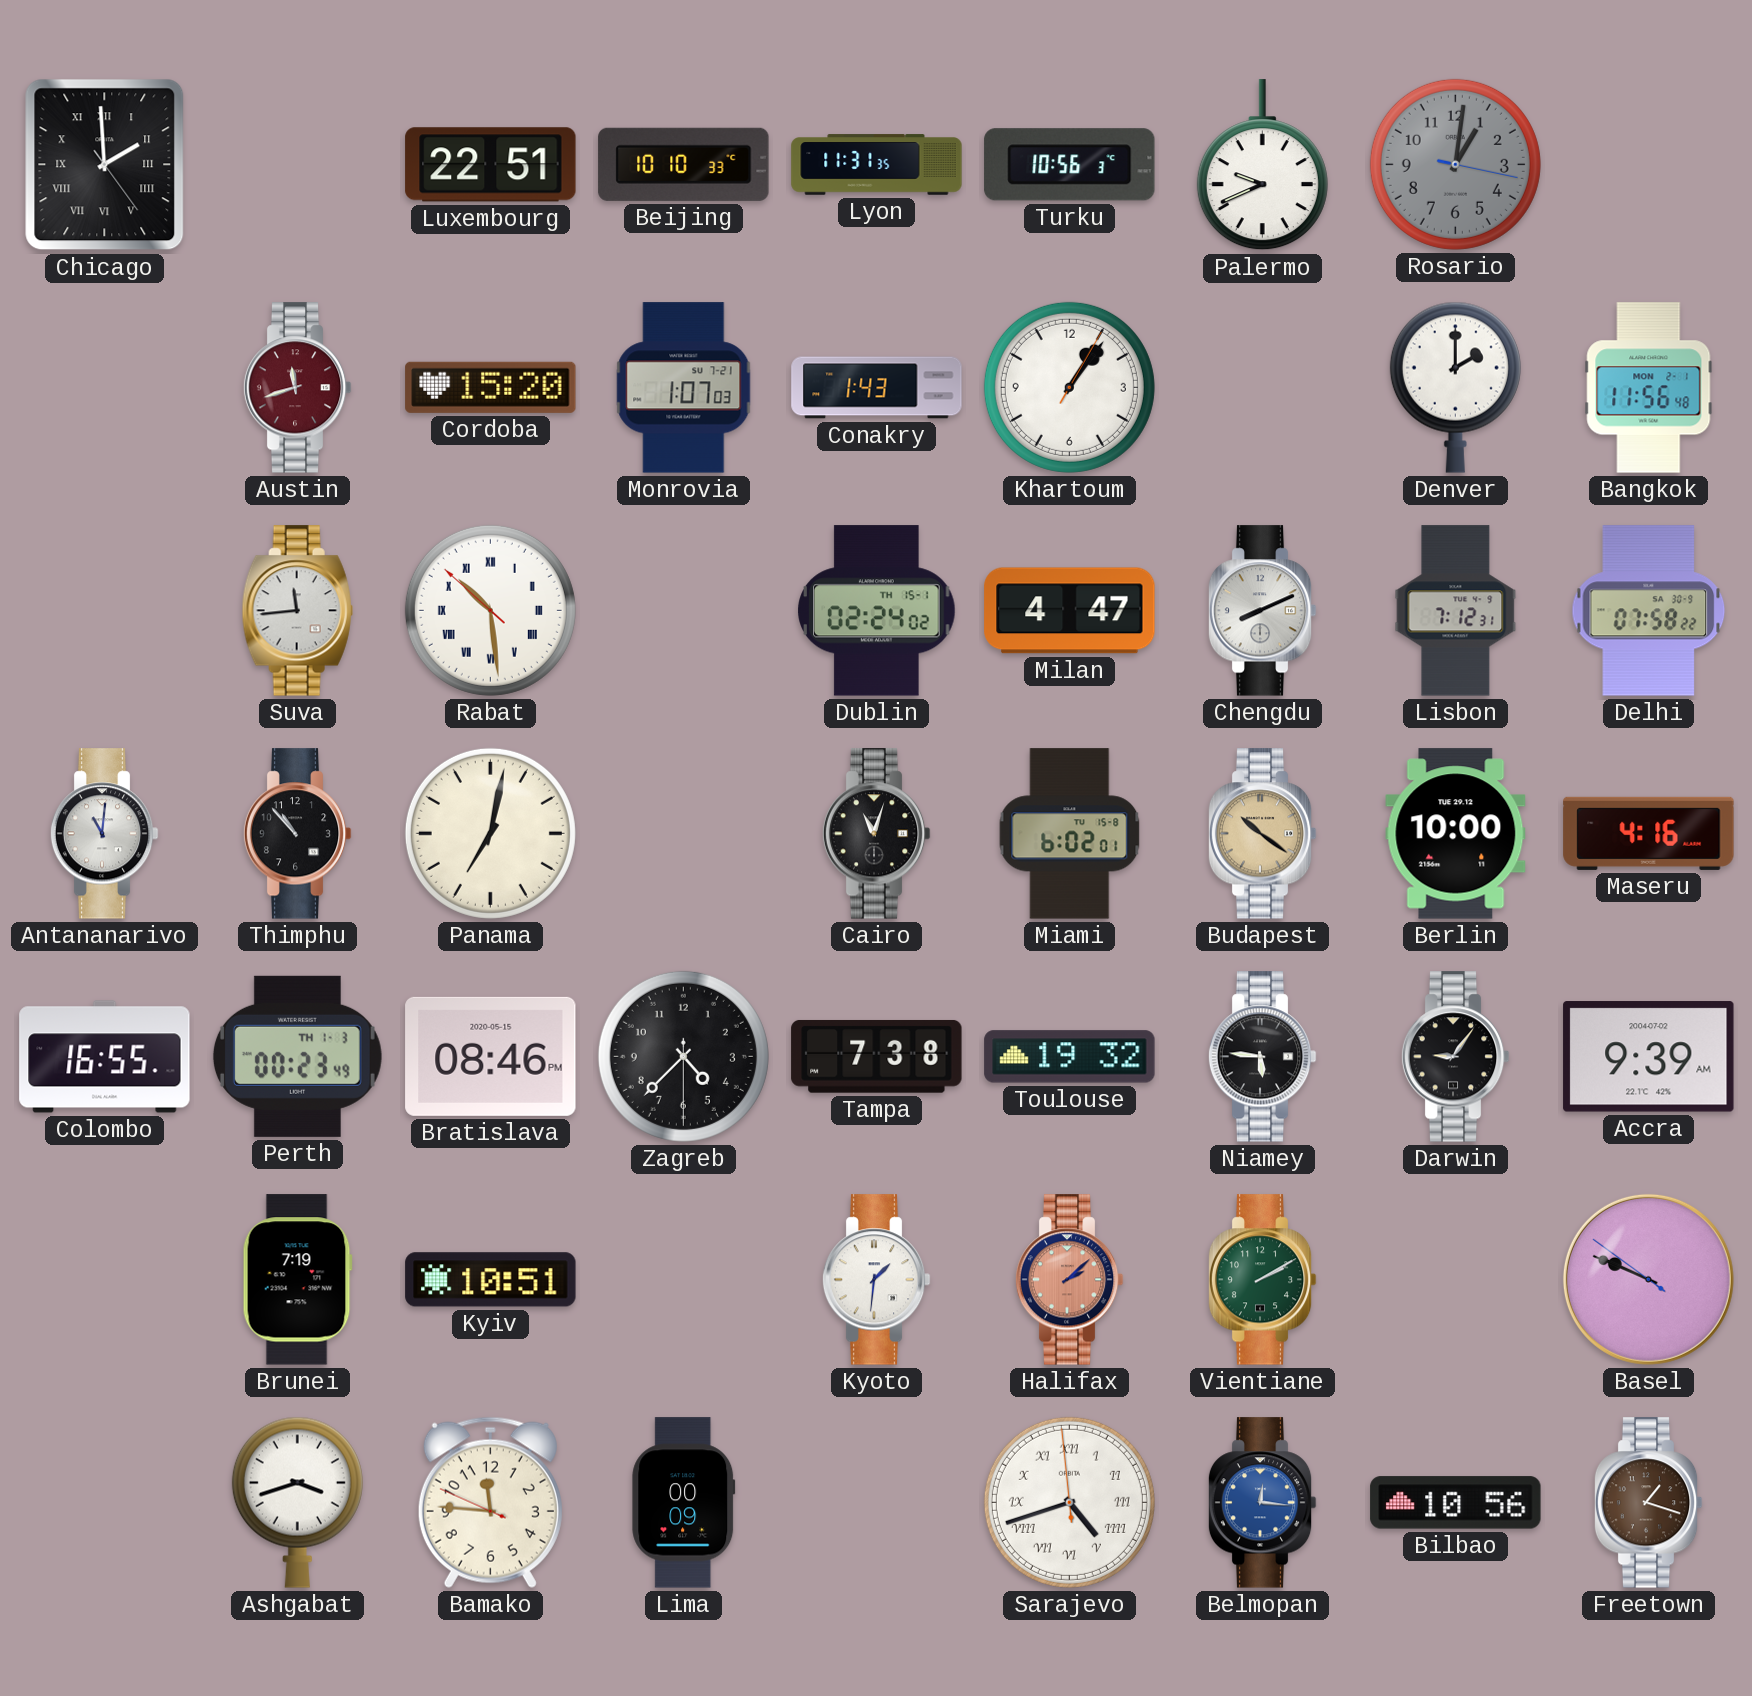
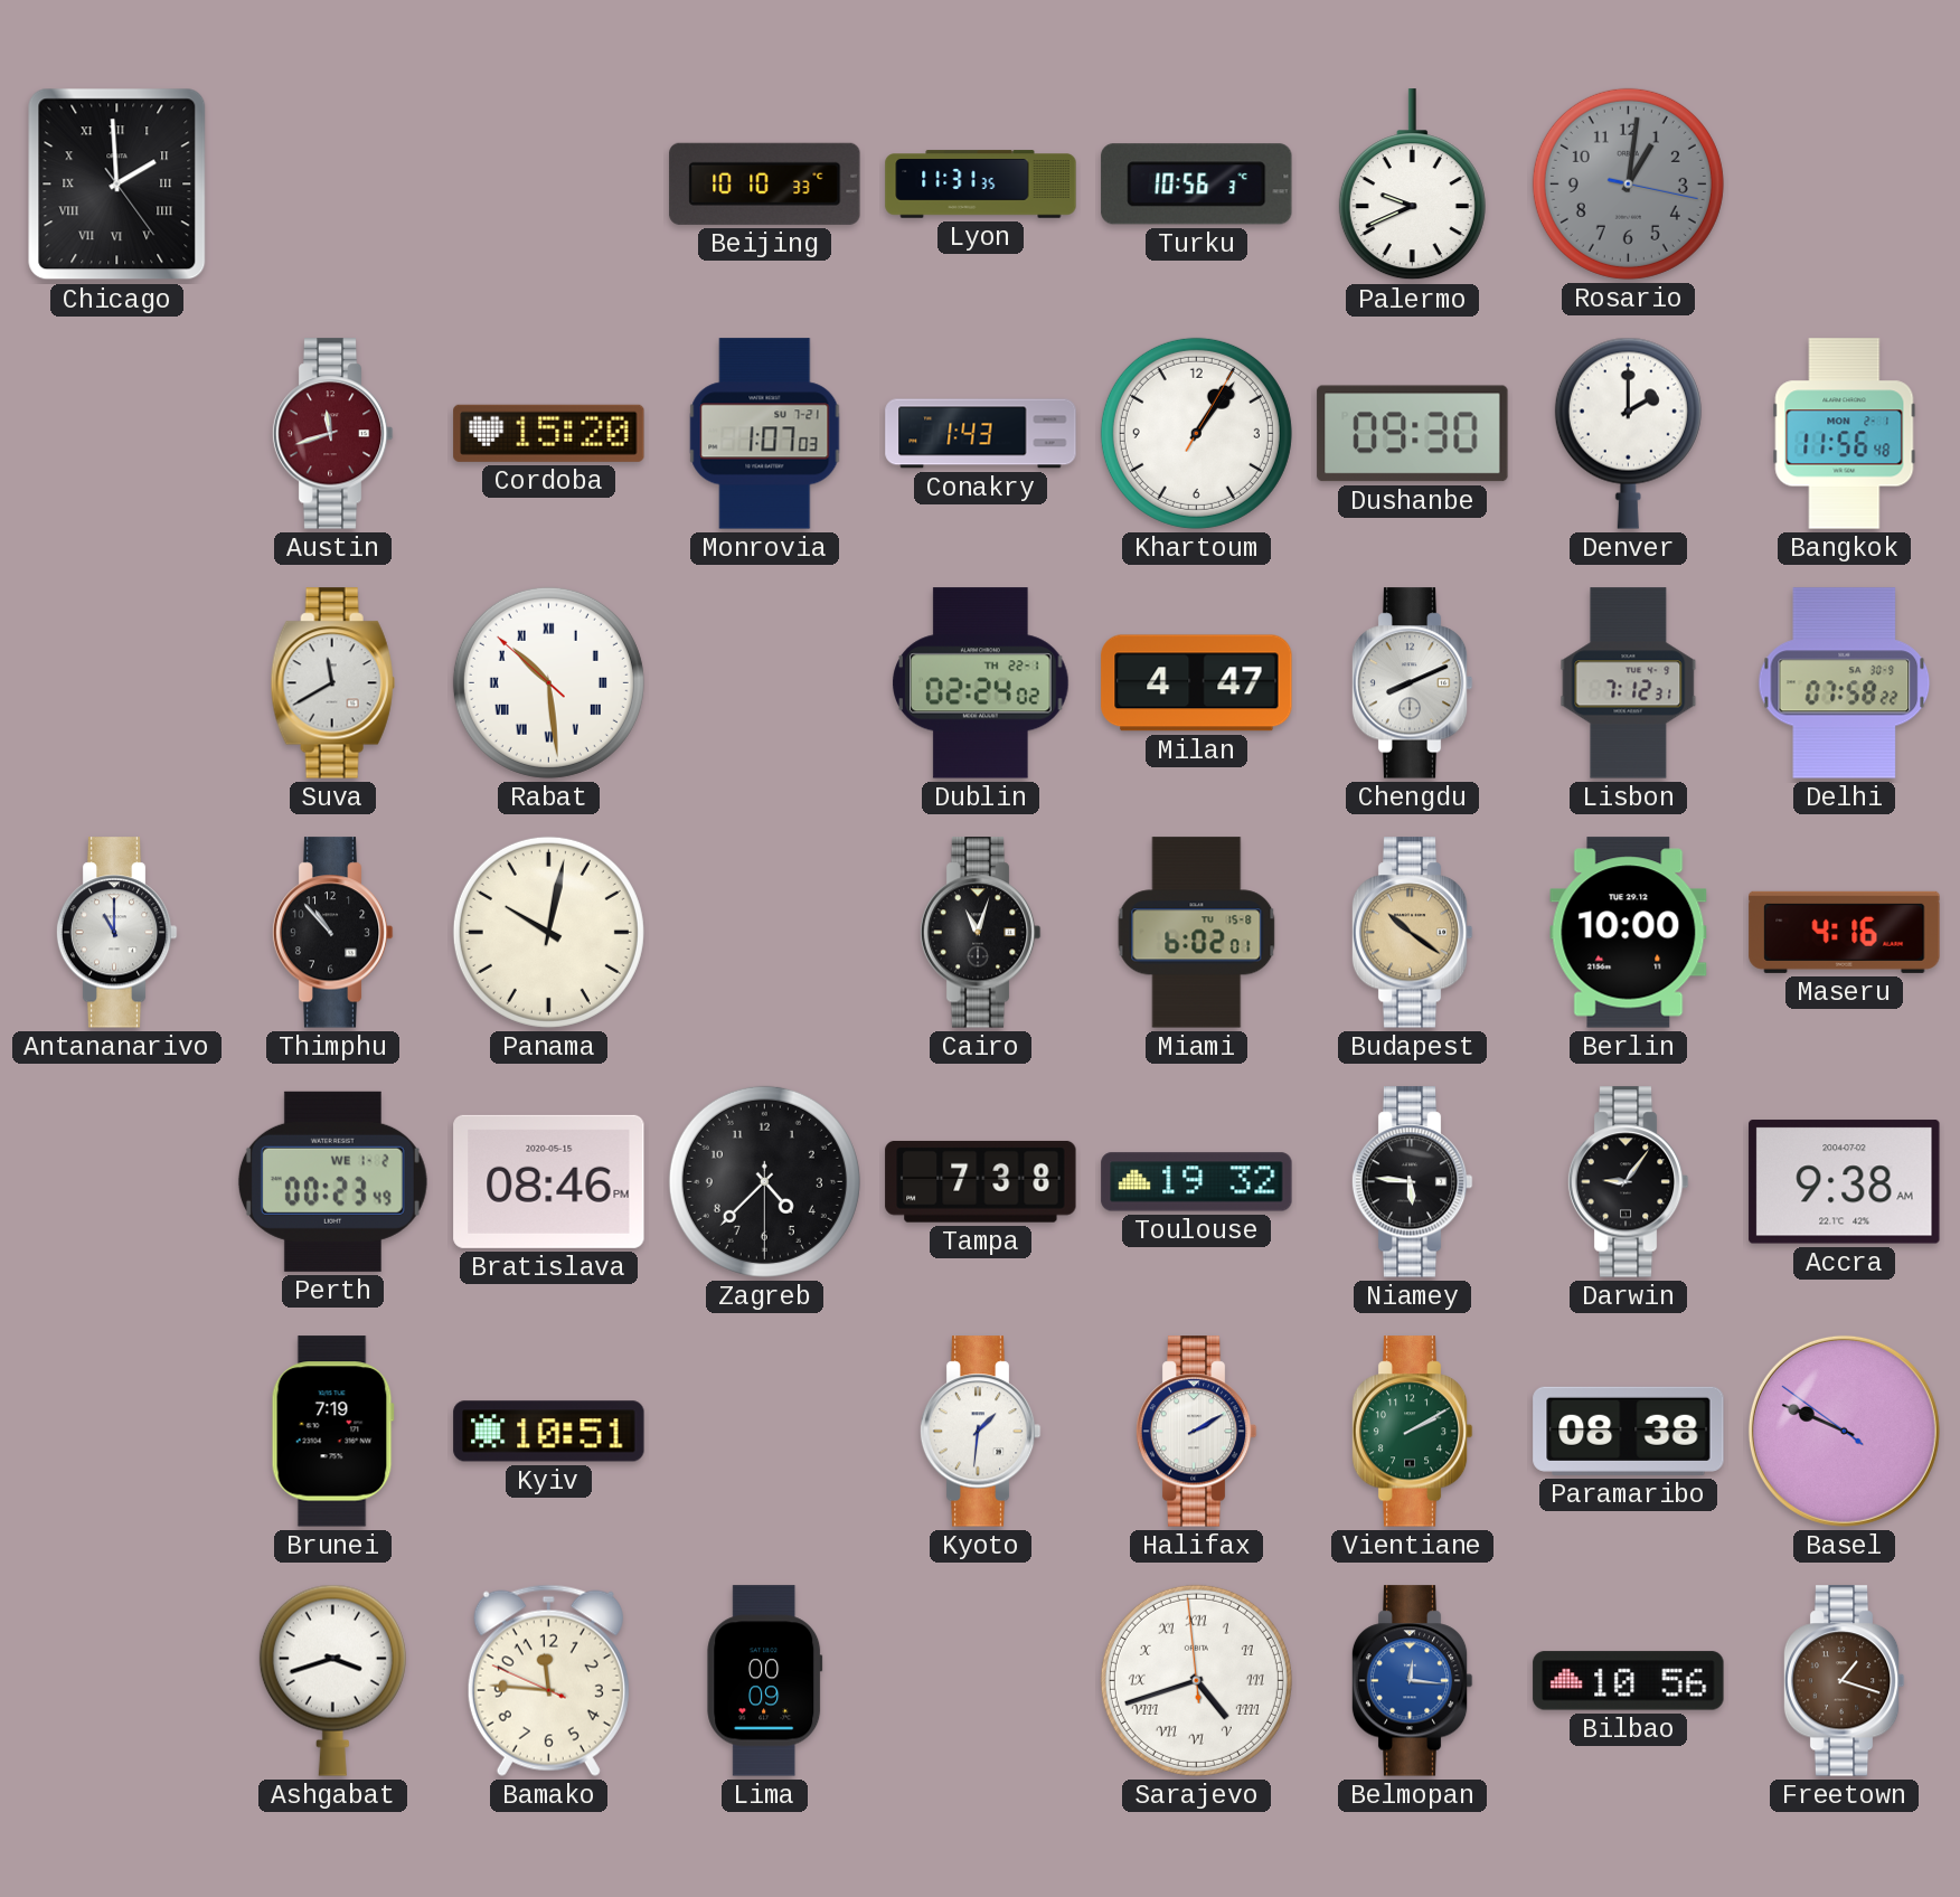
Luxembourg: 22:51 -> none
Dushanbe: none -> 09:30
Suva: 11:44 -> 11:40
Dublin date: TH 15-1 -> TH 22-1
Antananarivo: 11:01 -> 11:00
Panama: 7:02 -> 10:02
Colombo: 16:55 -> none
Perth date: TH 1-3 -> WE 1-2
Accra: 9:39 -> 9:38
Halifax: 2:08 -> 2:10
Halifax dial: salmon -> white
Paramaribo: none -> 08:38
